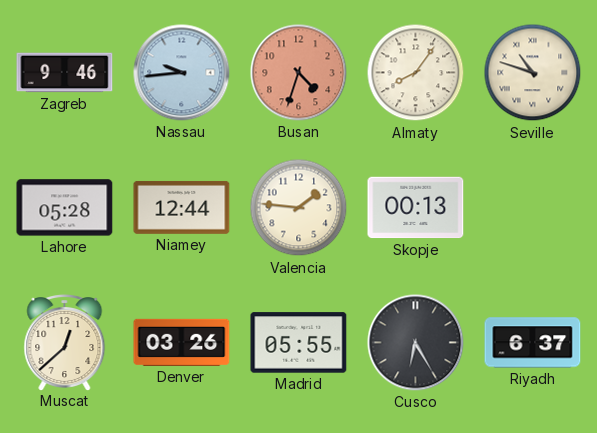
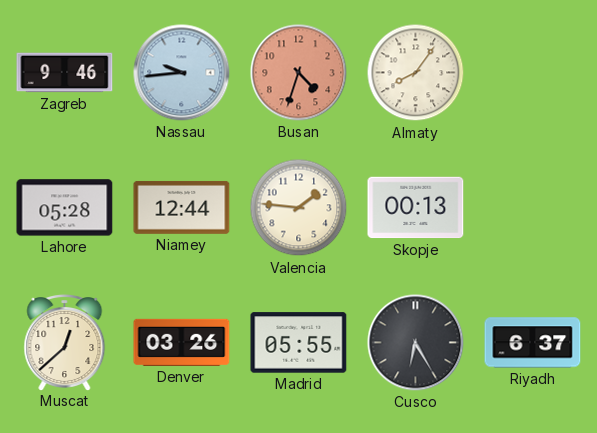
Seville: 10:48 -> none
